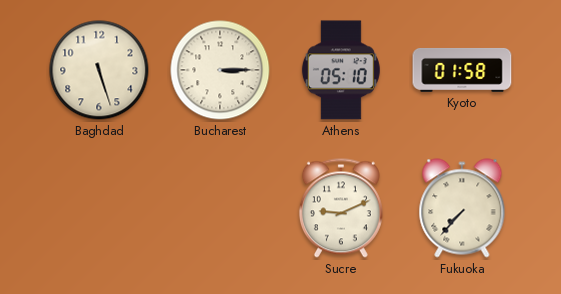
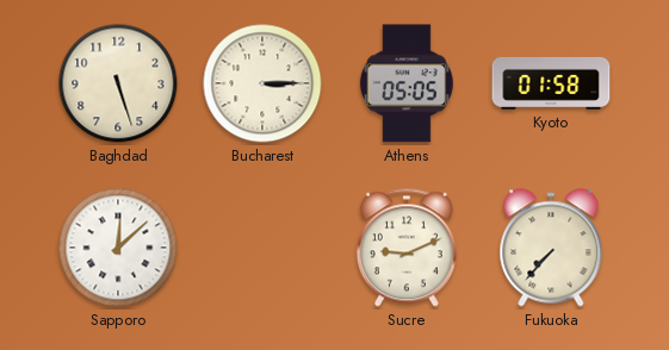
Athens: 05:10 -> 05:05
Sapporo: none -> 12:08
